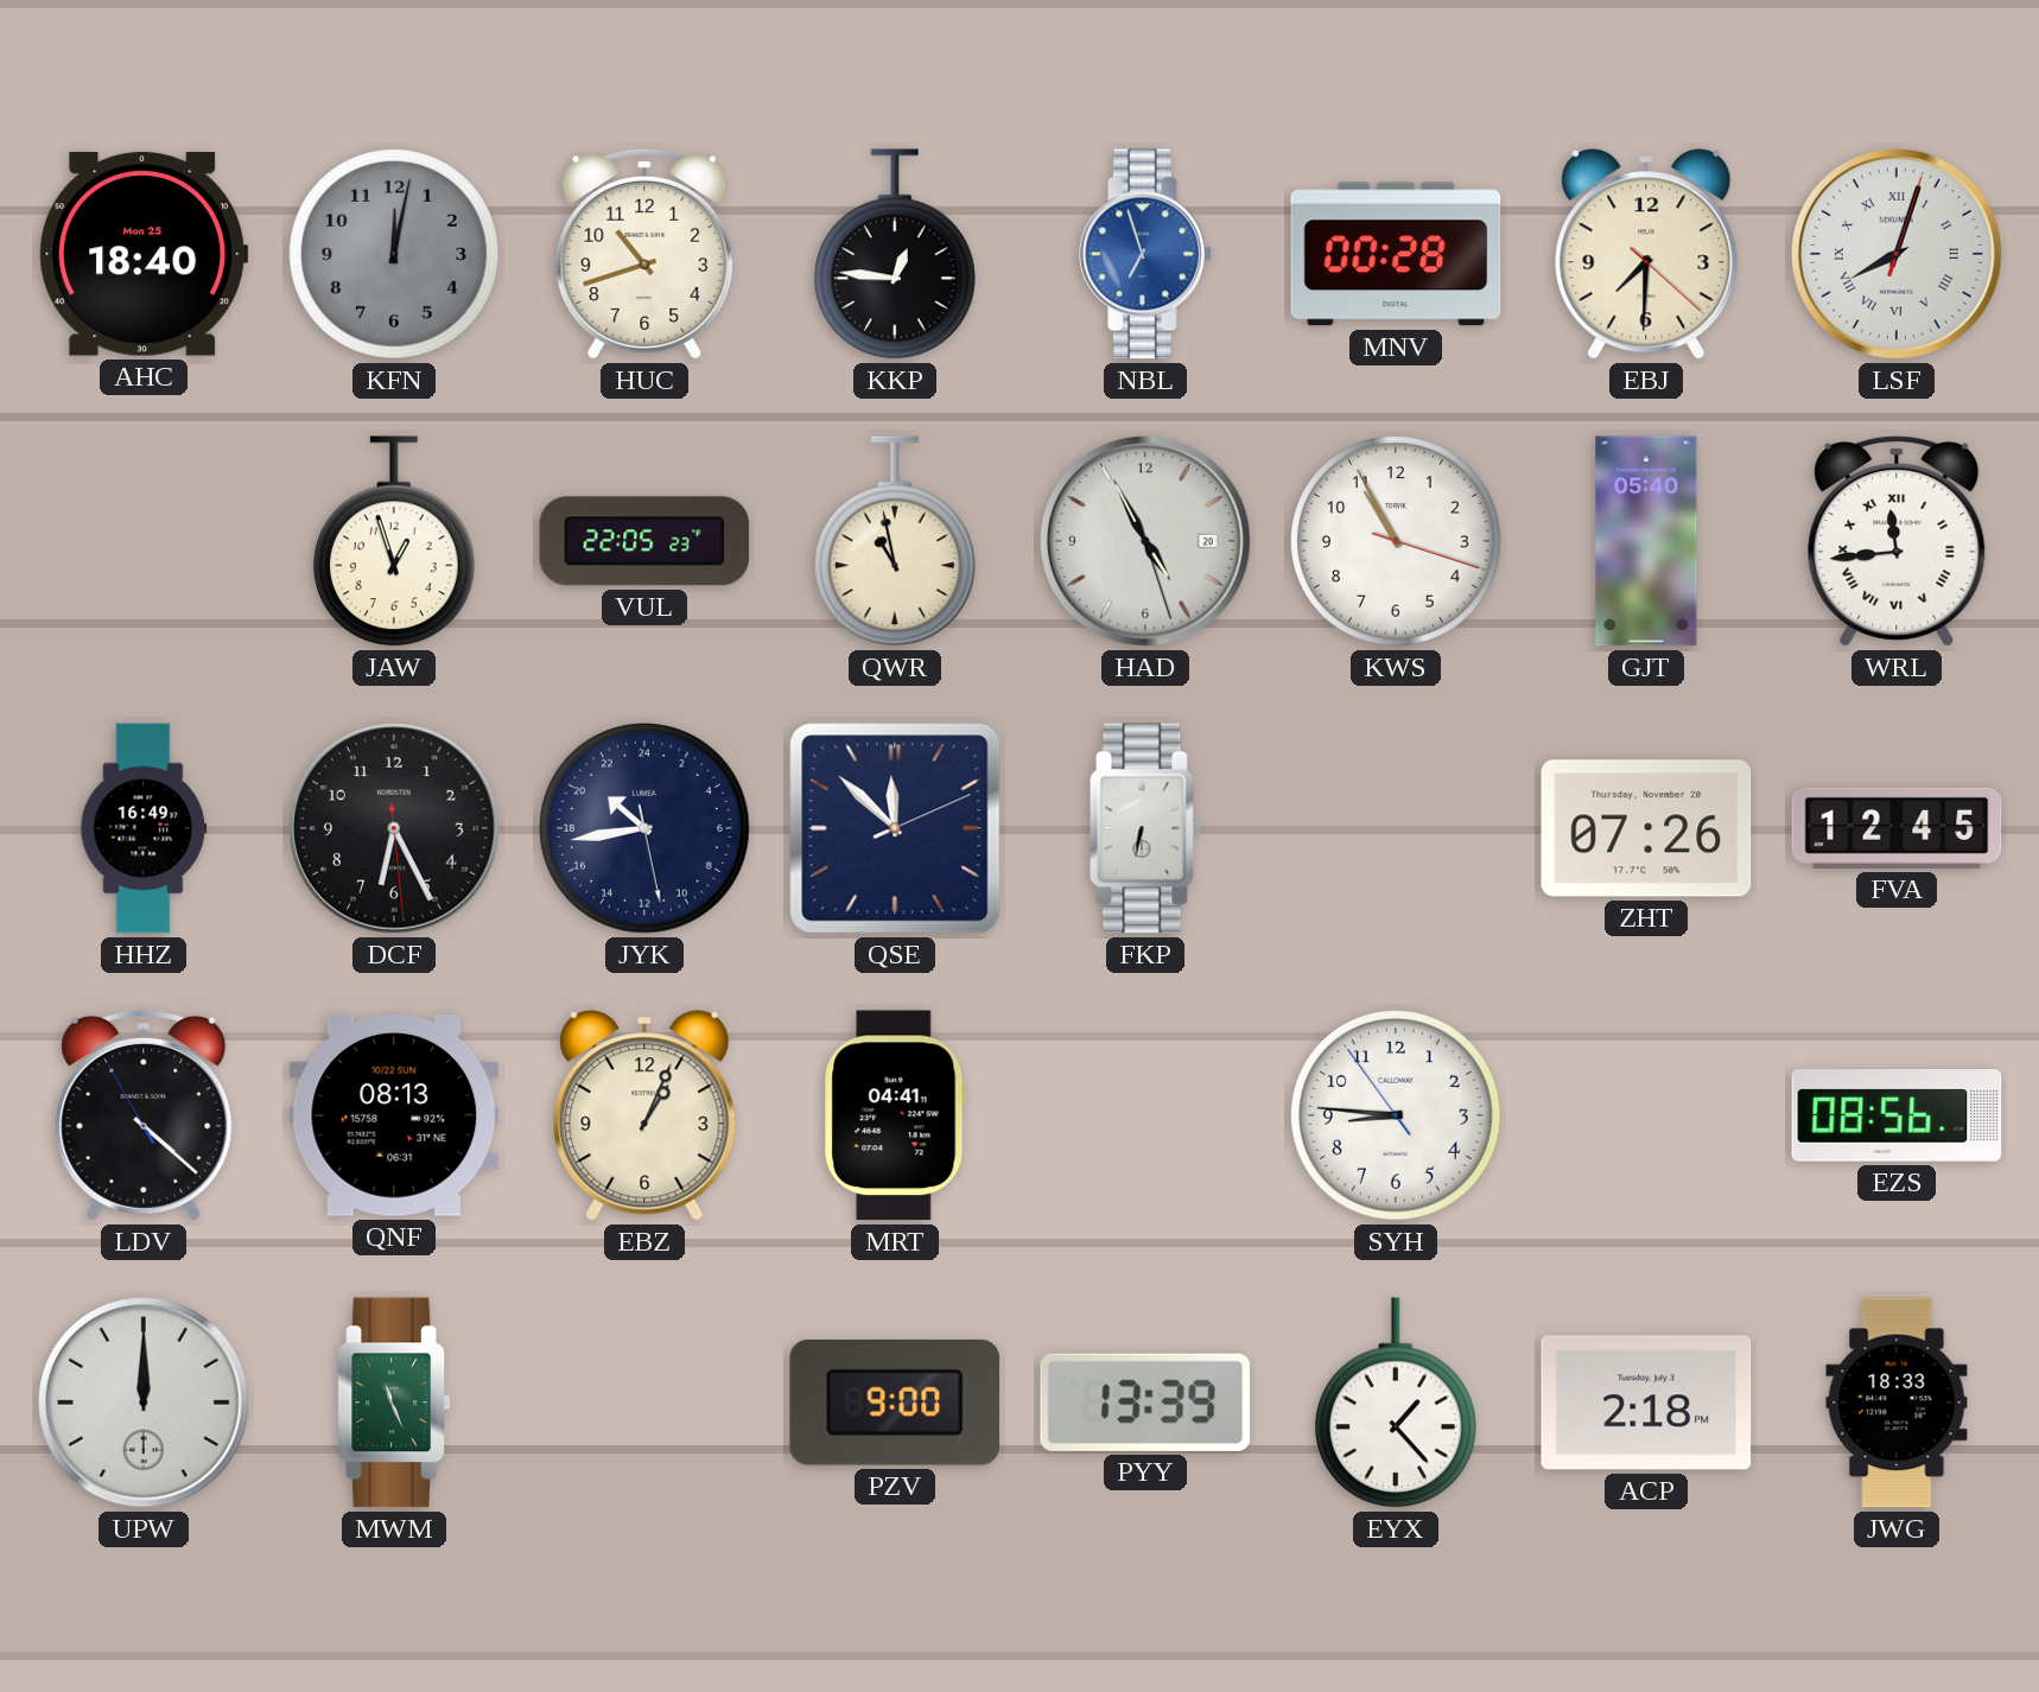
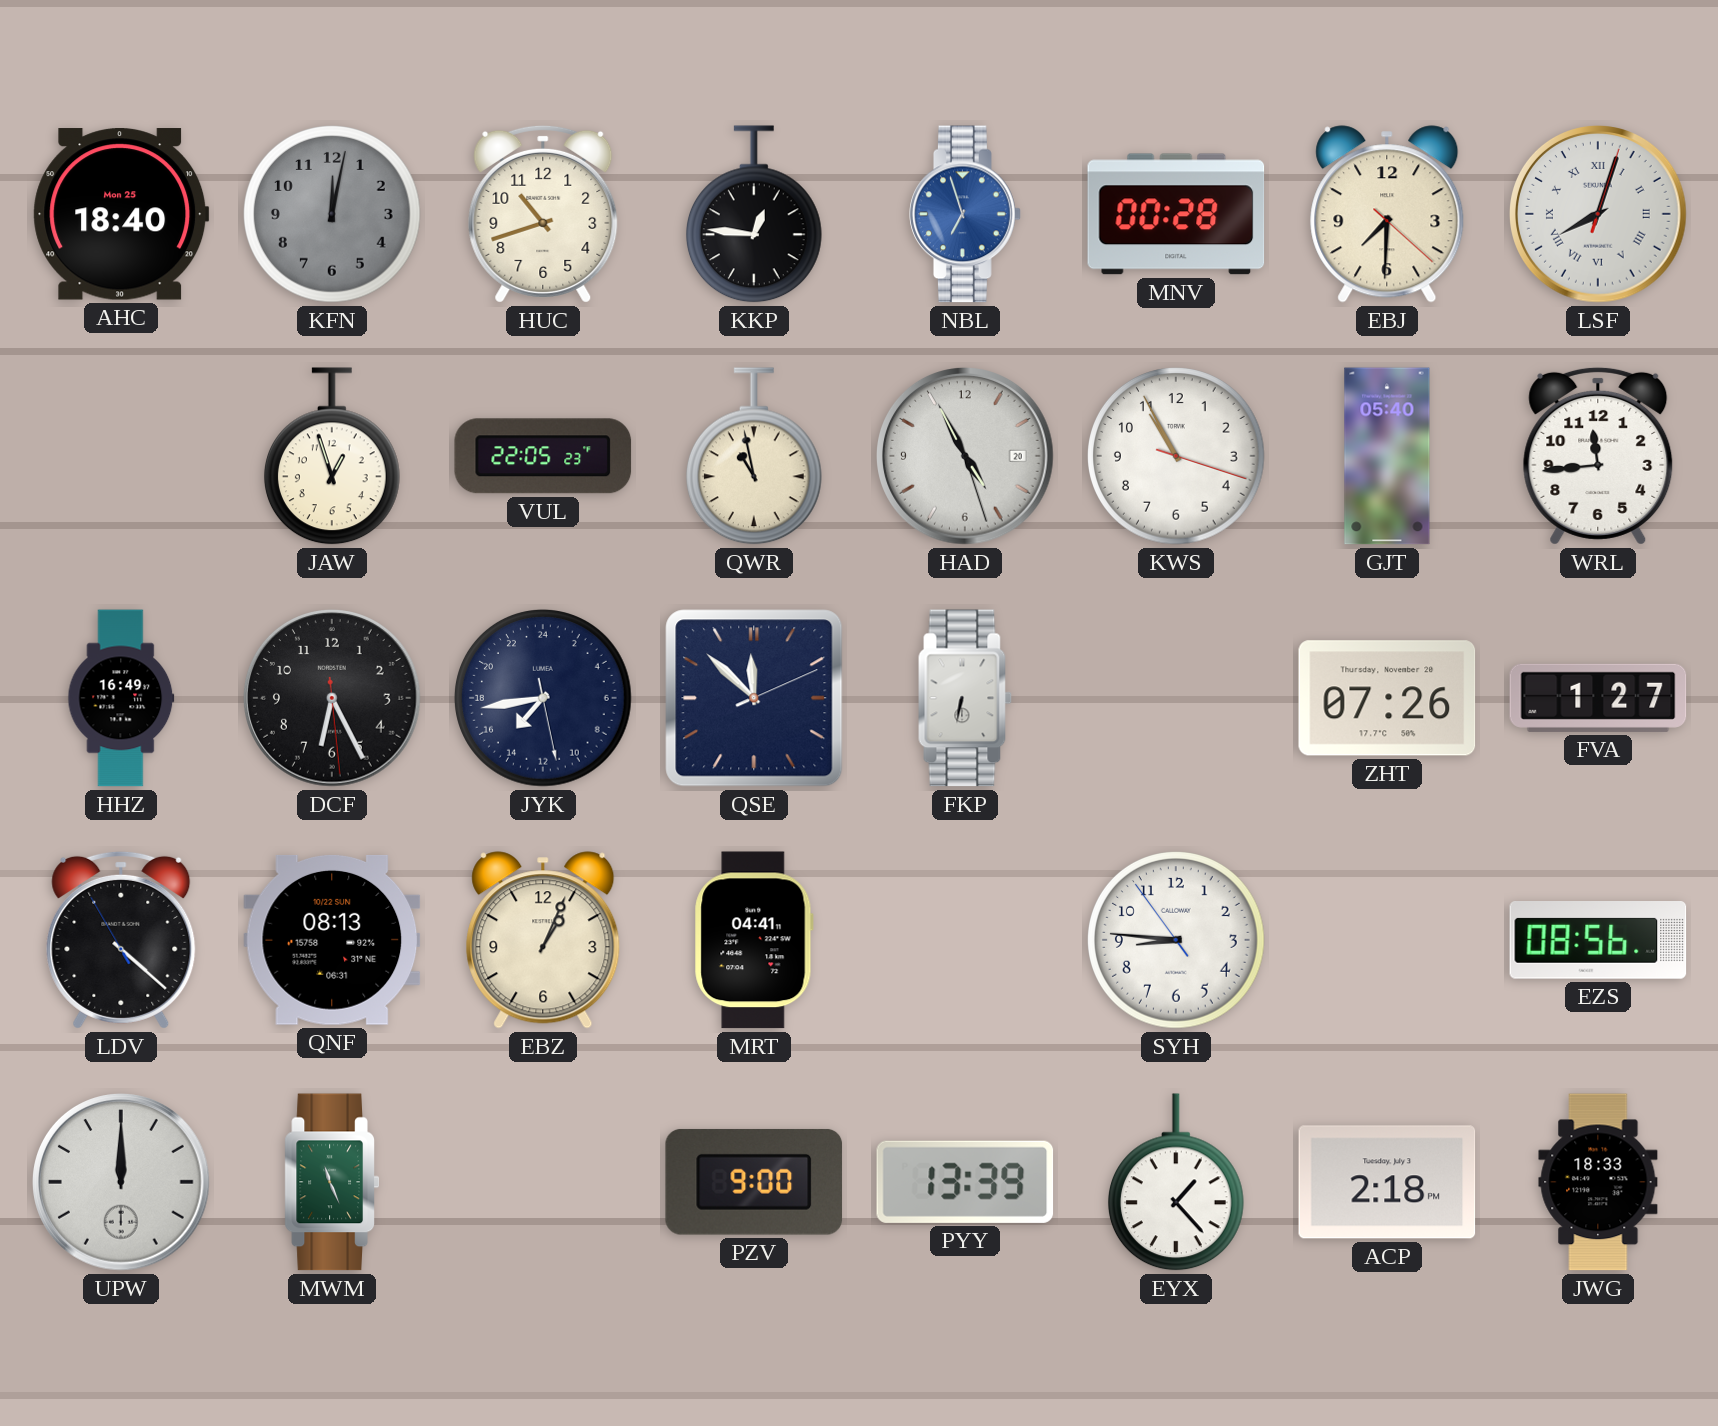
WRL numerals: Roman -> Arabic
JYK: 20:43 -> 14:43
FVA: 12:45 -> 1:27
